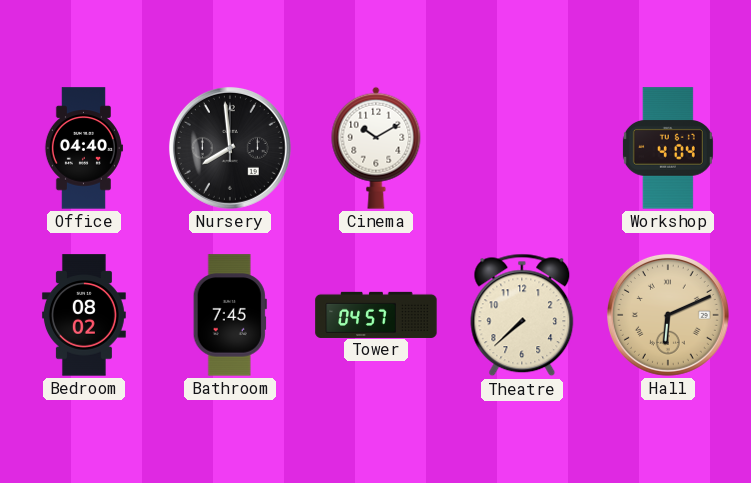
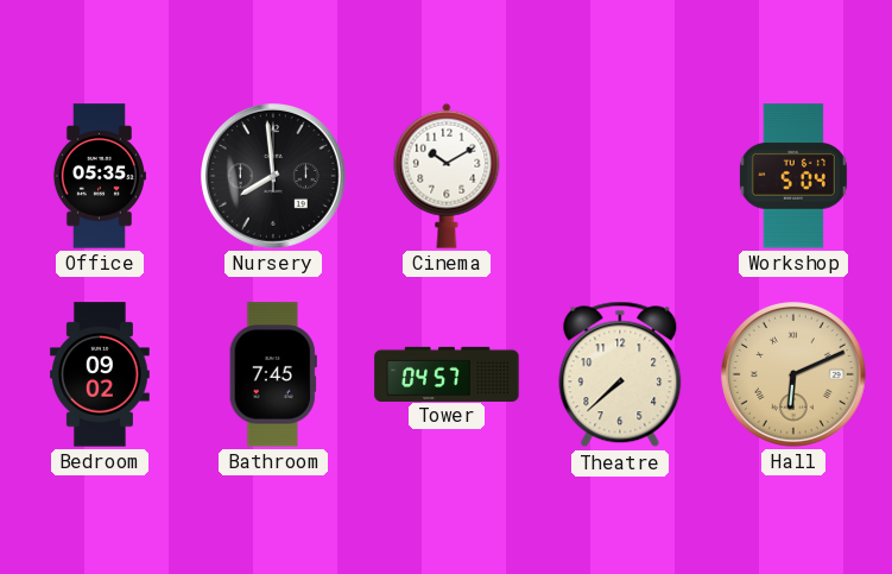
Office: 04:40 -> 05:35
Workshop: 4:04 -> 5:04
Bedroom: 08:02 -> 09:02
